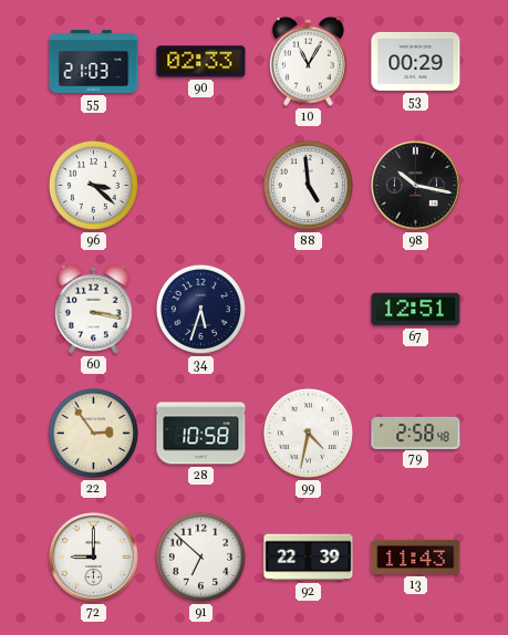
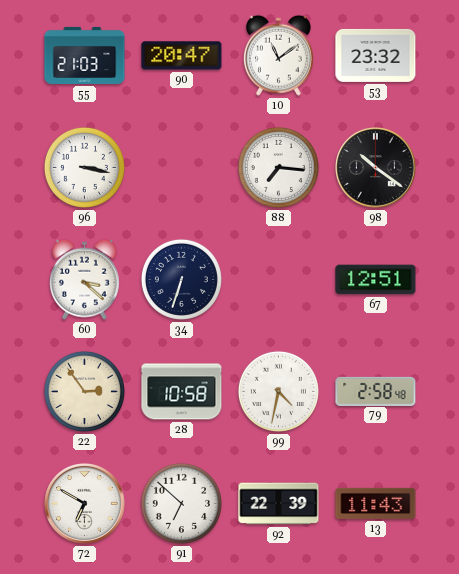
90: 02:33 -> 20:47
10: 11:05 -> 11:09
53: 00:29 -> 23:32
96: 3:22 -> 3:17
88: 4:59 -> 7:16
98: 10:17 -> 10:21
60: 3:17 -> 3:22
34: 5:33 -> 6:33
72: 9:00 -> 6:50
